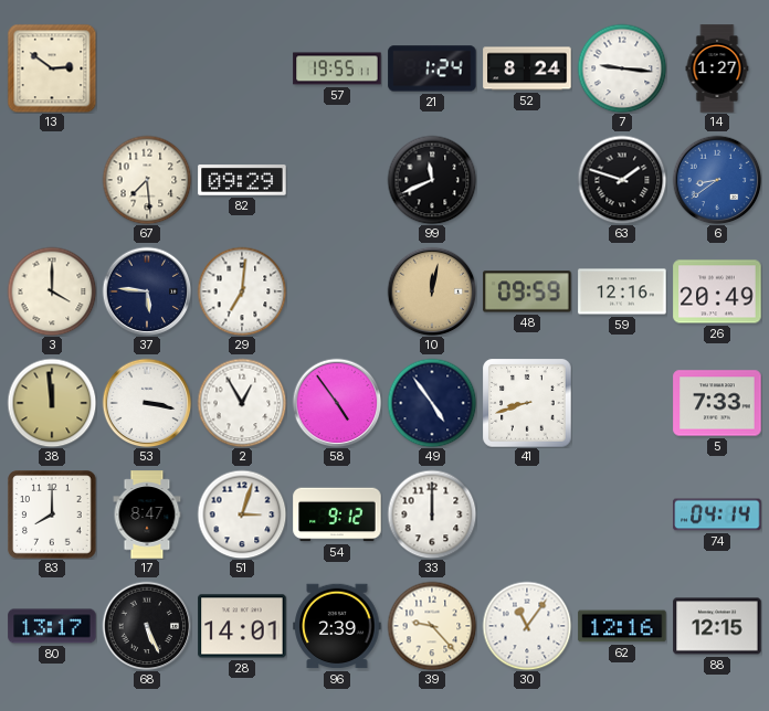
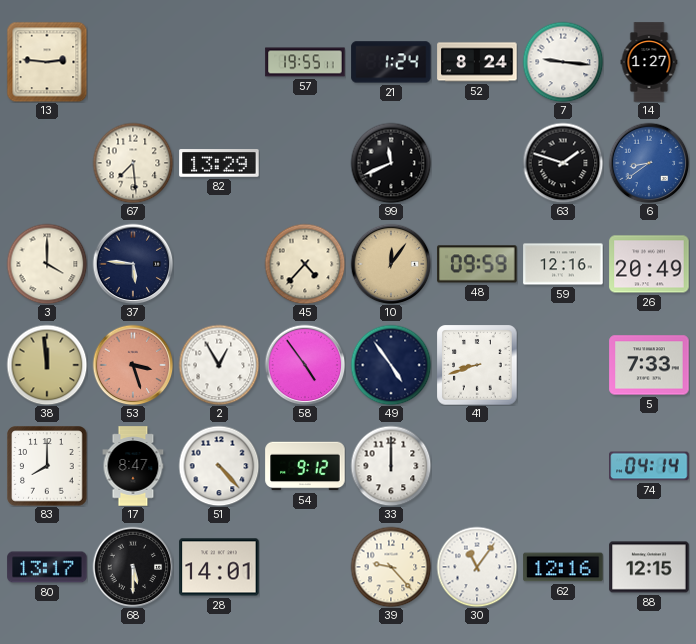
13: 2:51 -> 2:46
82: 09:29 -> 13:29
29: 7:01 -> none
45: none -> 4:37
10: 12:02 -> 12:06
53: 3:17 -> 3:27
53 dial: white -> salmon
51: 3:03 -> 4:23
68: 5:26 -> 5:30
96: 2:39 -> none
